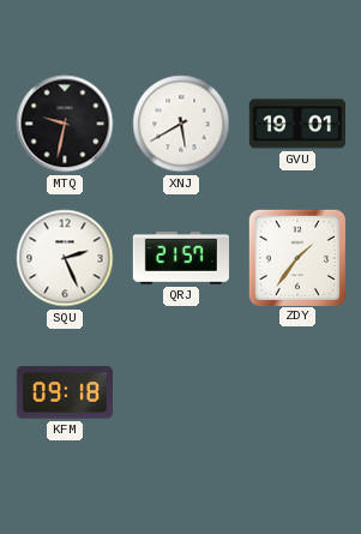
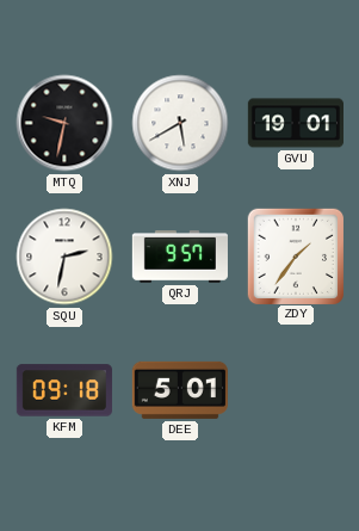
SQU: 2:26 -> 2:32
QRJ: 21:57 -> 9:57
DEE: none -> 5:01
